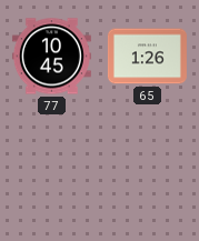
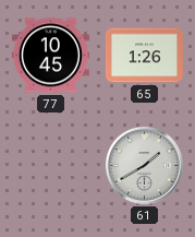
61: none -> 1:40
